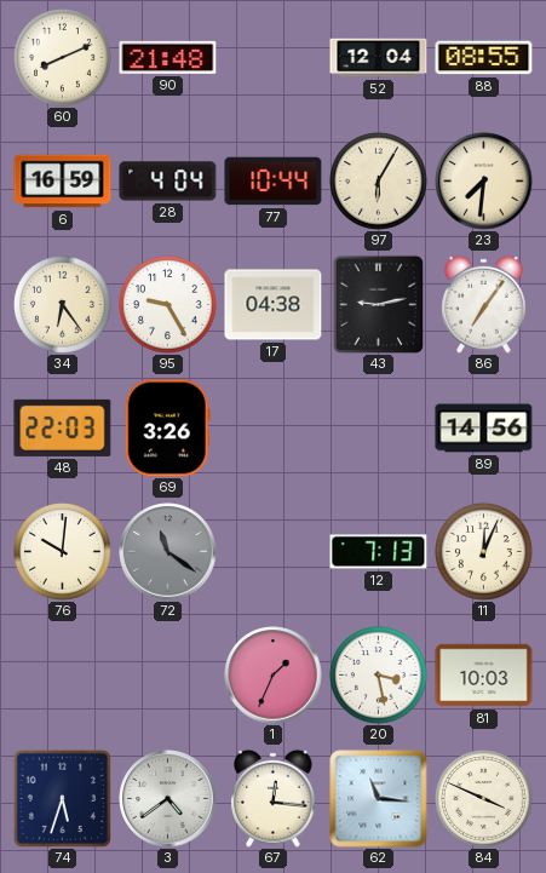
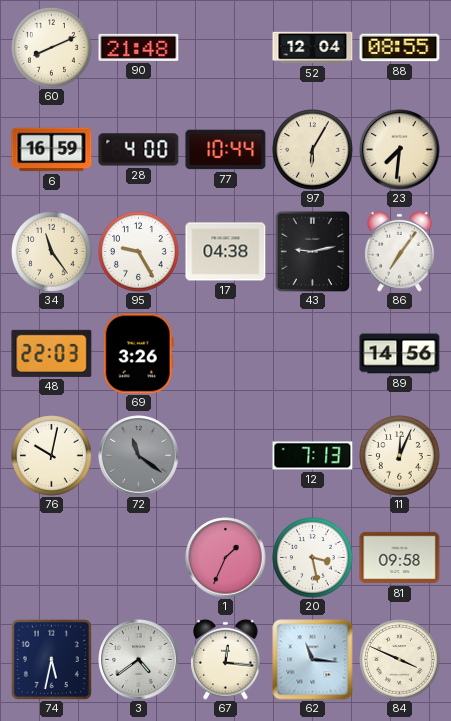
28: 4:04 -> 4:00
34: 6:24 -> 11:24
76: 10:01 -> 10:02
81: 10:03 -> 09:58
74: 5:33 -> 5:32
